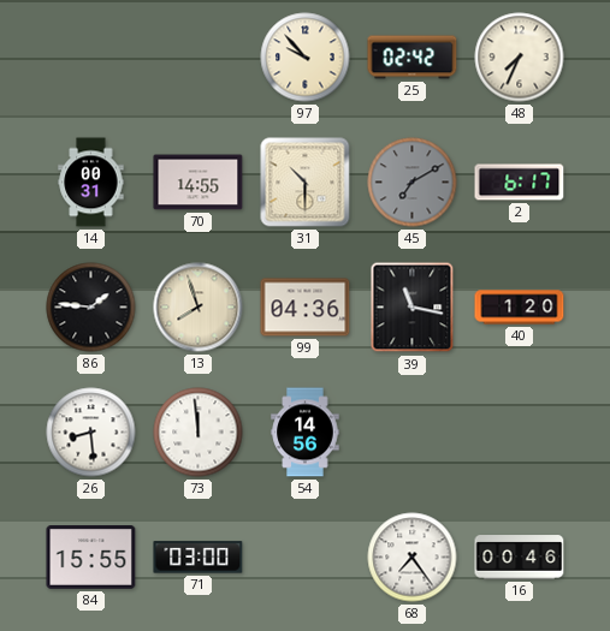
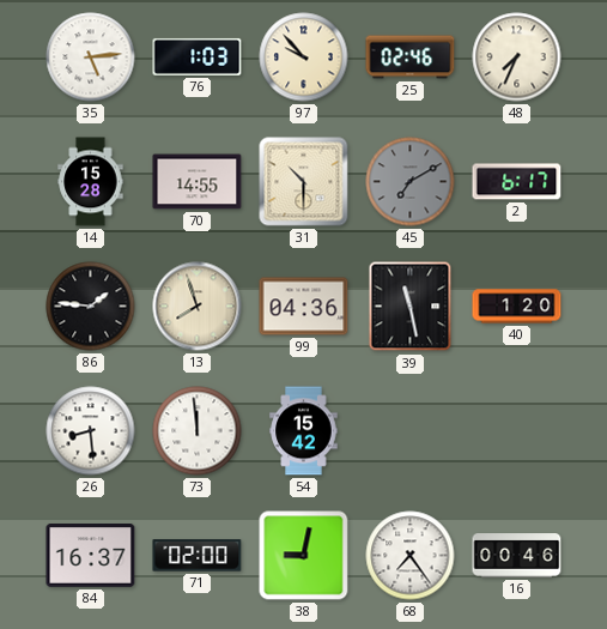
35: none -> 5:14
76: none -> 1:03
25: 02:42 -> 02:46
14: 00:31 -> 15:28
39: 11:17 -> 11:28
54: 14:56 -> 15:42
84: 15:55 -> 16:37
71: 03:00 -> 02:00
38: none -> 9:02
